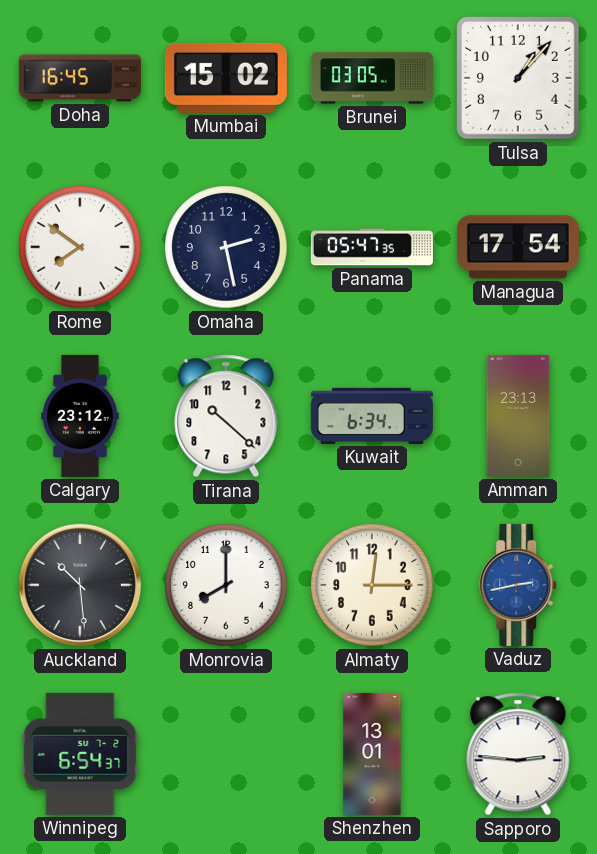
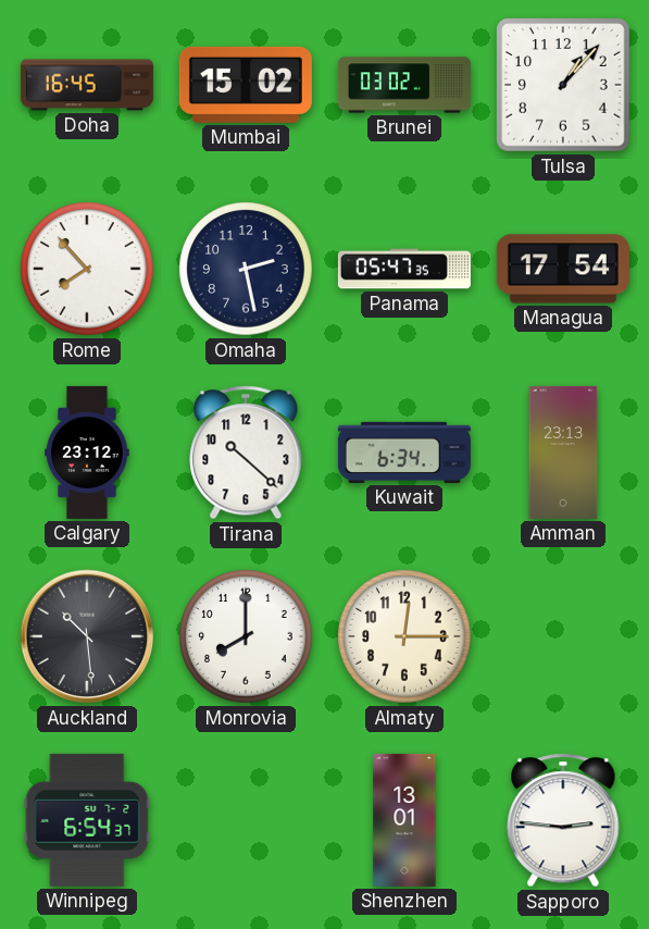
Brunei: 03:05 -> 03:02
Rome: 7:51 -> 7:53
Vaduz: 2:43 -> none
